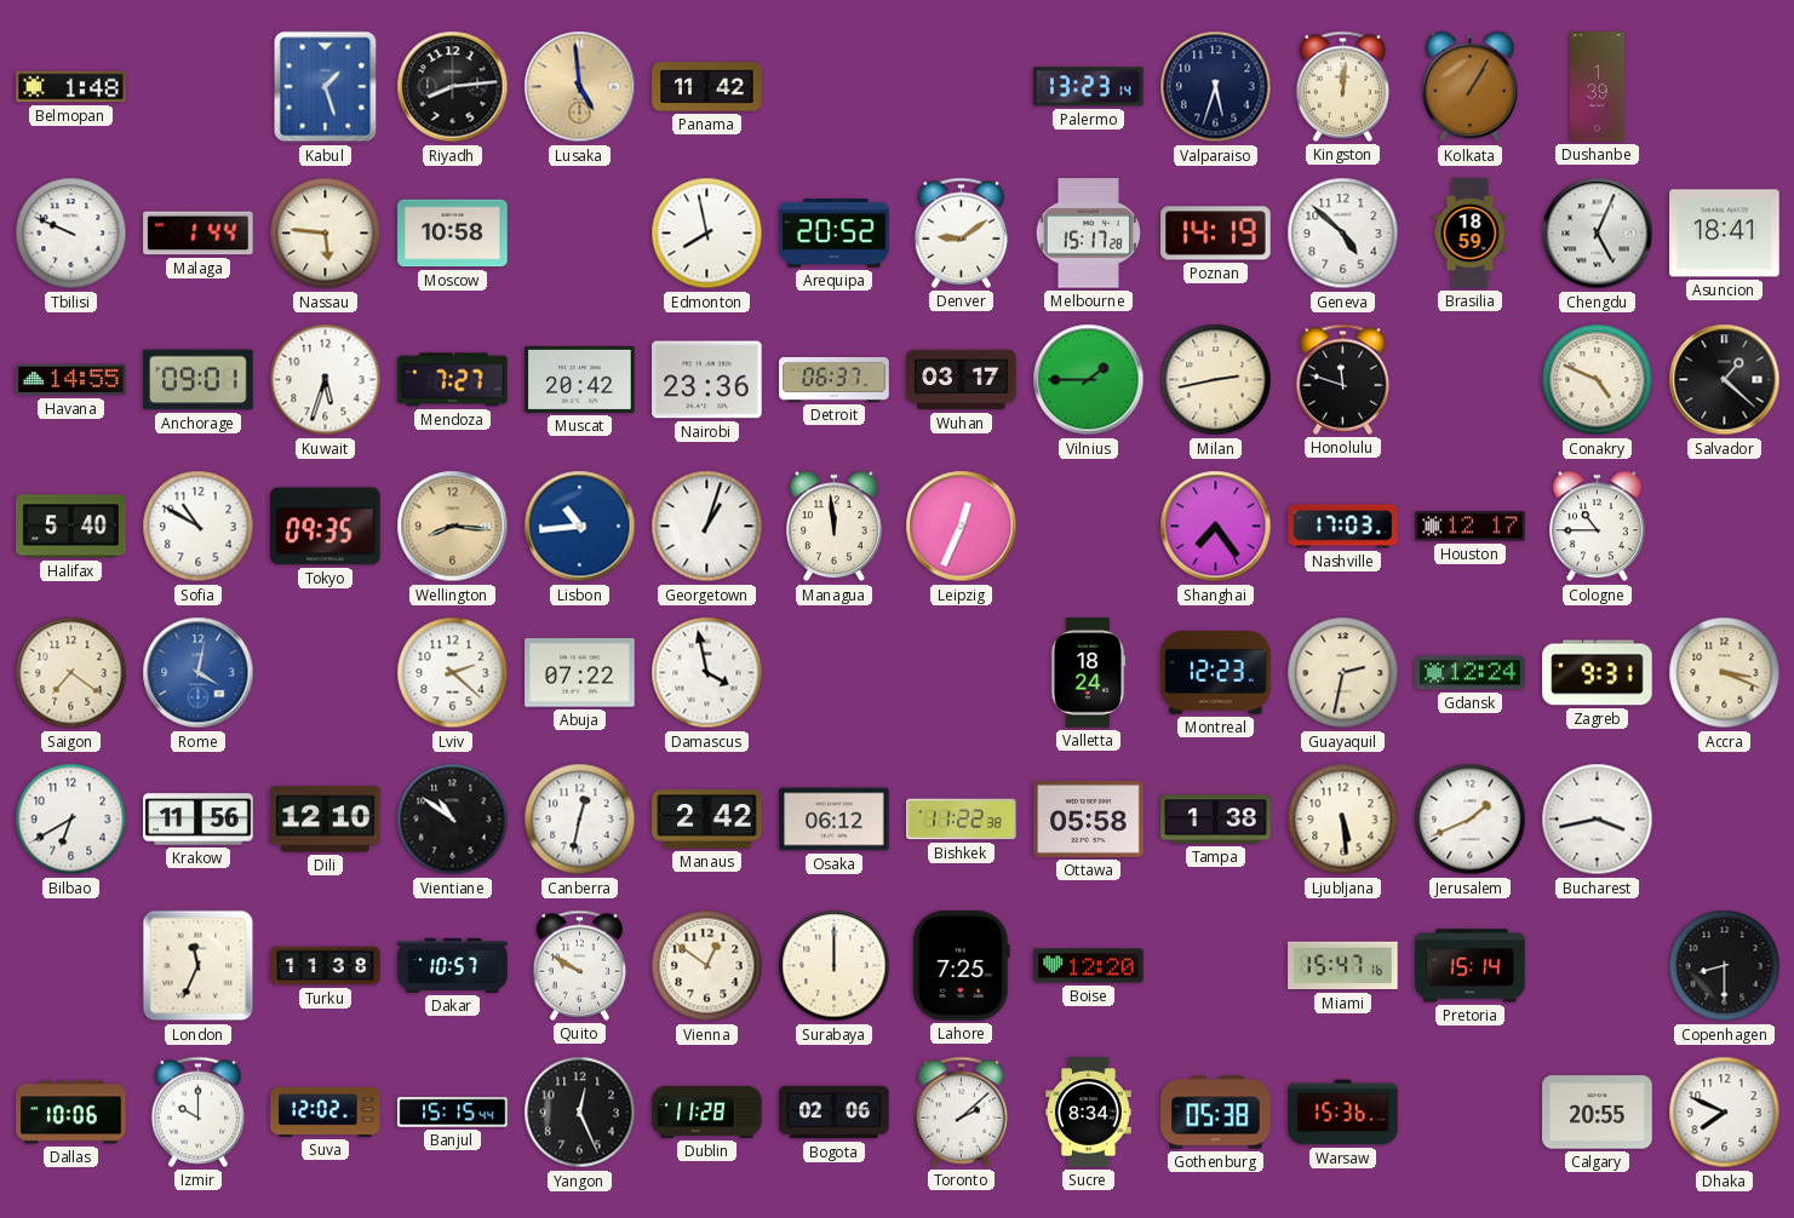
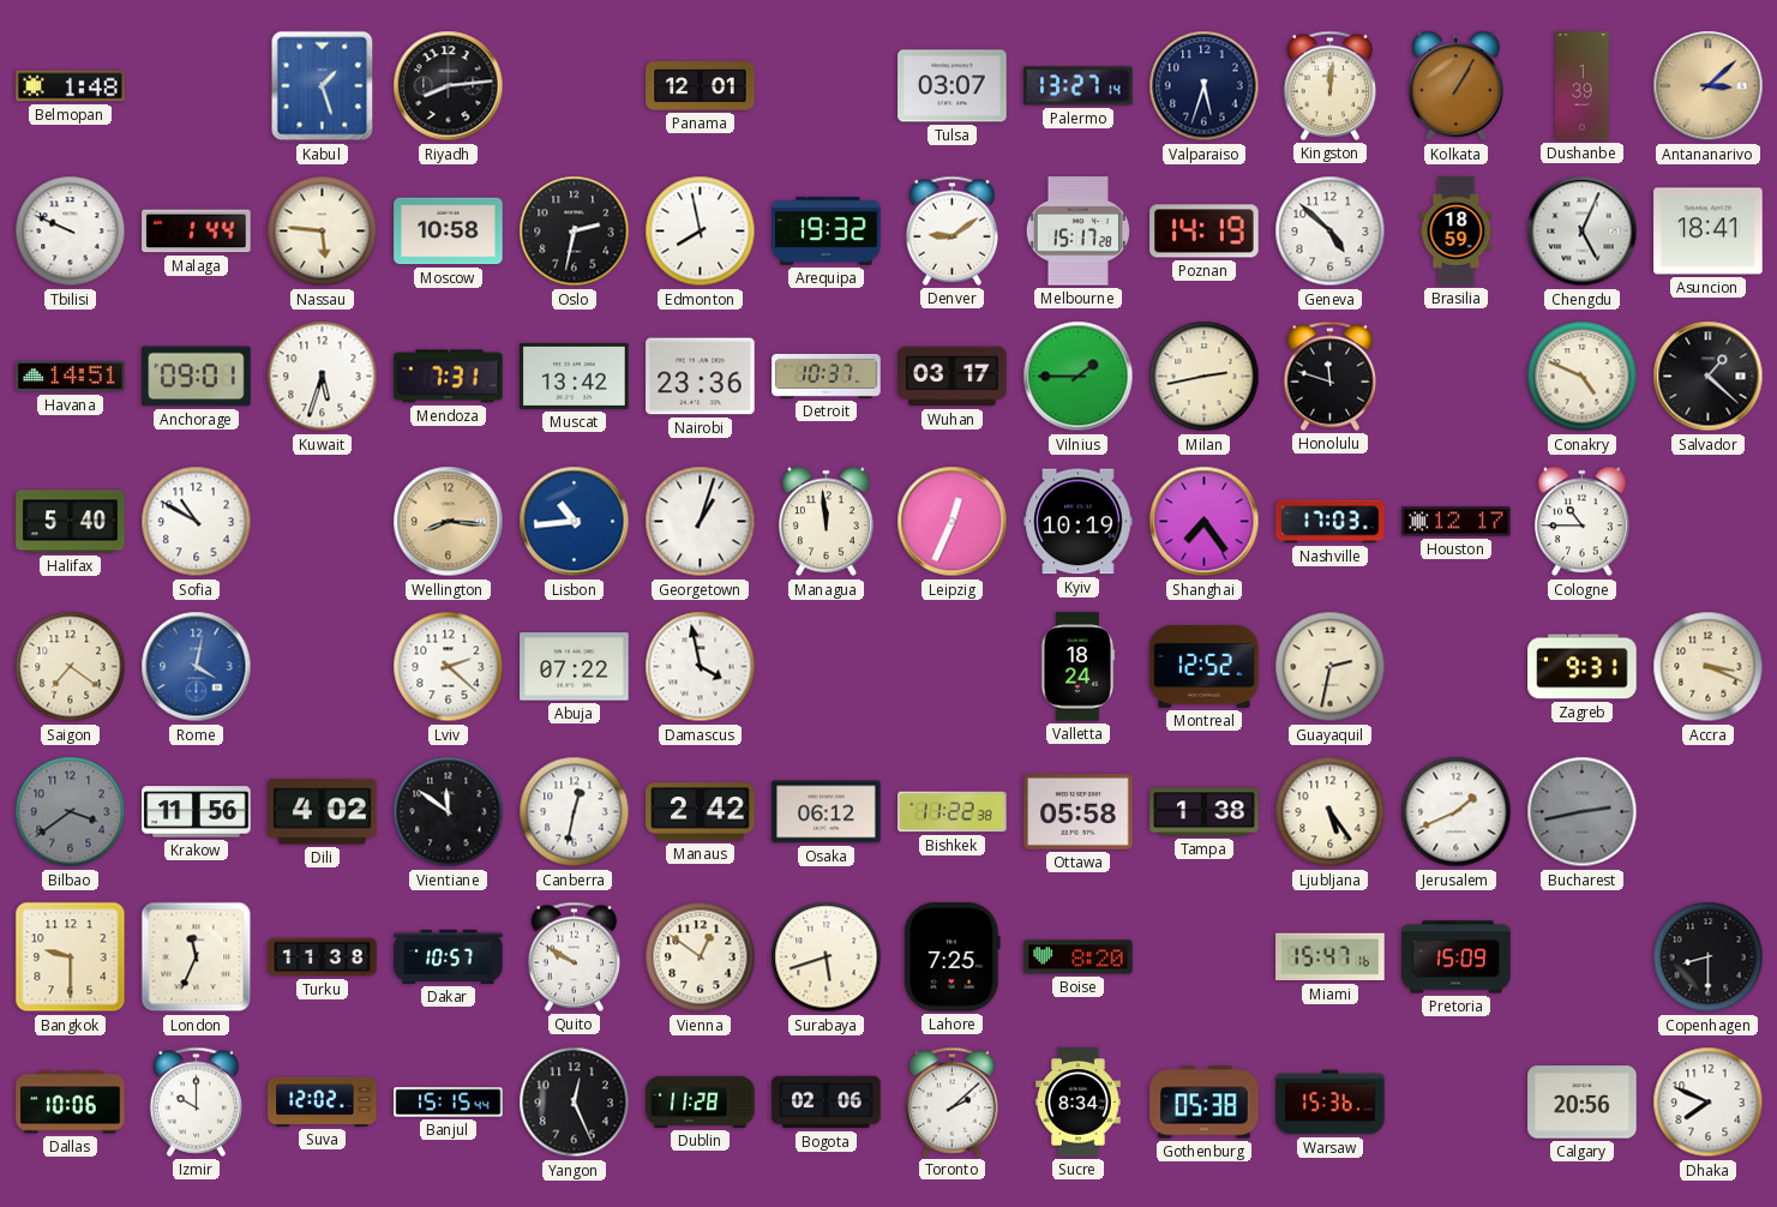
Lusaka: 4:59 -> none
Panama: 11:42 -> 12:01
Tulsa: none -> 03:07
Palermo: 13:23 -> 13:27
Antananarivo: none -> 3:08
Oslo: none -> 2:32
Arequipa: 20:52 -> 19:32
Havana: 14:55 -> 14:51
Mendoza: 7:27 -> 7:31
Muscat: 20:42 -> 13:42
Detroit: 06:37 -> 10:37
Tokyo: 09:35 -> none
Kyiv: none -> 10:19
Montreal: 12:23 -> 12:52
Gdansk: 12:24 -> none
Bilbao: 6:40 -> 3:39
Bilbao dial: white -> grey
Dili: 12:10 -> 4:02
Vientiane: 10:51 -> 11:51
Ljubljana: 5:29 -> 5:24
Bucharest: 3:43 -> 2:43
Bucharest dial: white -> grey
Bangkok: none -> 9:30
Surabaya: 12:00 -> 5:42
Boise: 12:20 -> 8:20
Pretoria: 15:14 -> 15:09
Calgary: 20:55 -> 20:56
